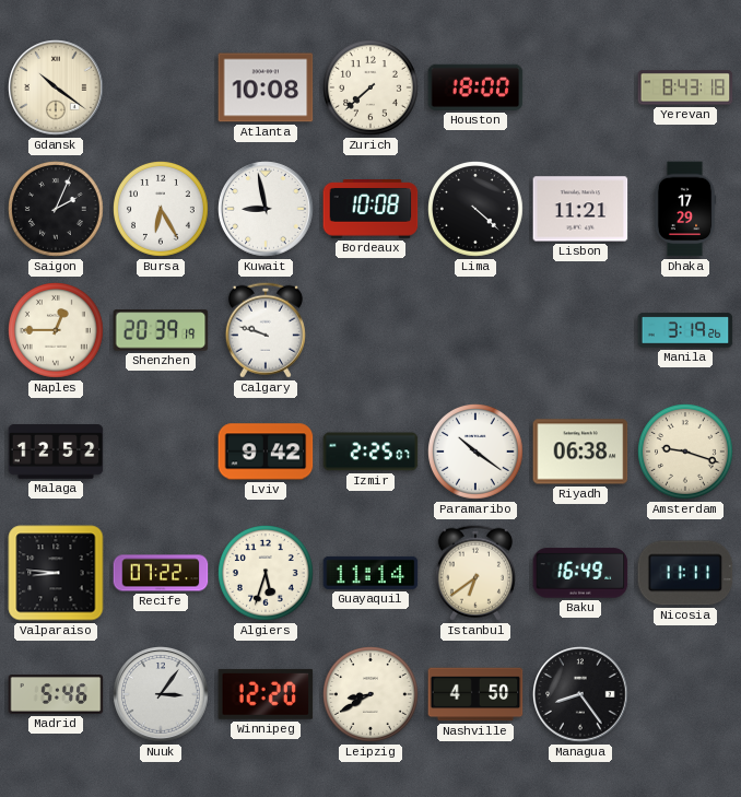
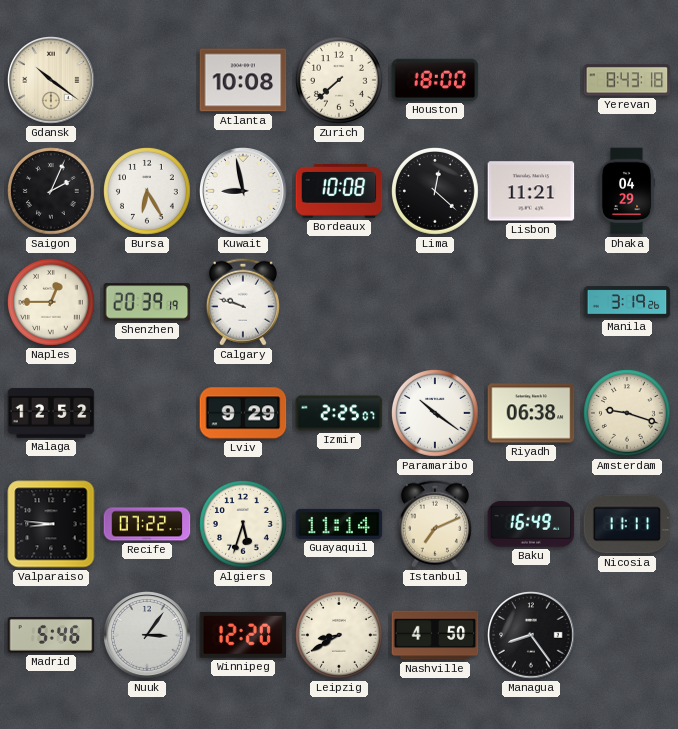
Lima: 4:22 -> 12:22
Dhaka: 17:29 -> 04:29
Lviv: 9:42 -> 9:29
Istanbul: 6:39 -> 7:11
